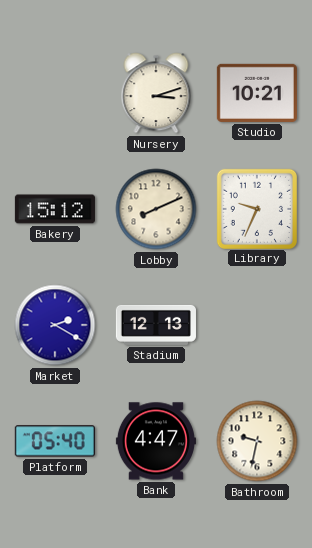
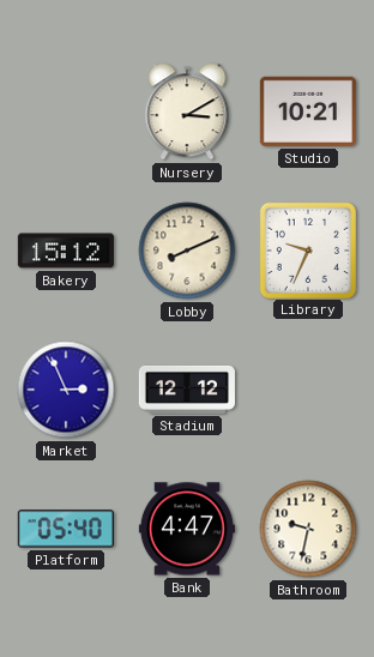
Nursery: 3:12 -> 3:10
Market: 2:20 -> 2:56
Stadium: 12:13 -> 12:12
